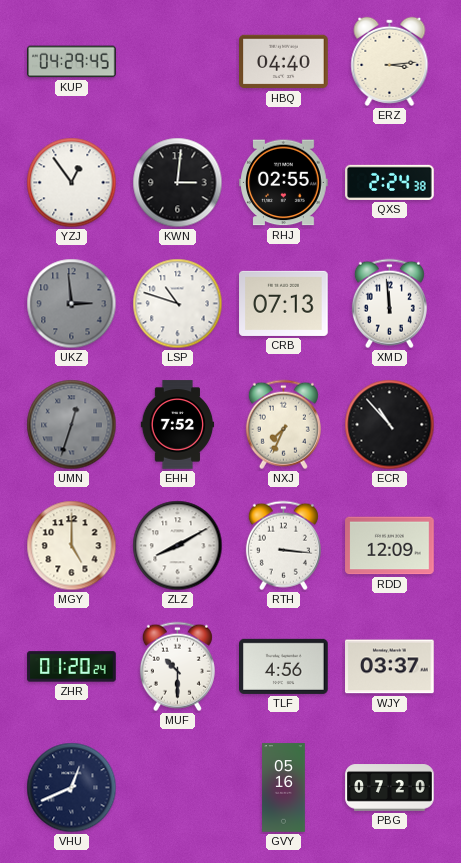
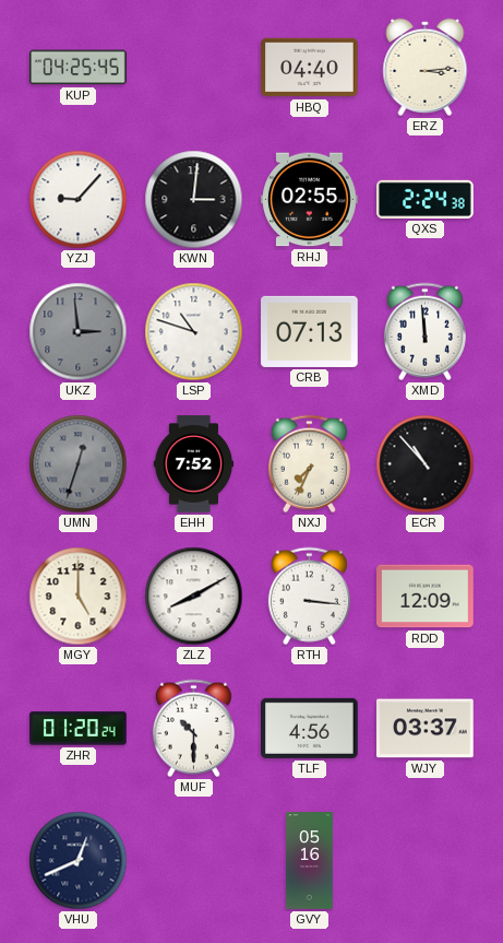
KUP: 04:29 -> 04:25
YZJ: 12:54 -> 9:07
PBG: 07:20 -> none
